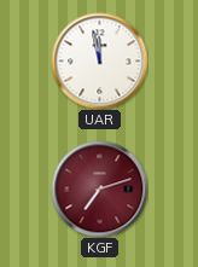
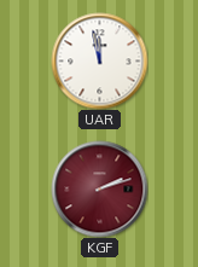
KGF: 7:12 -> 2:12
